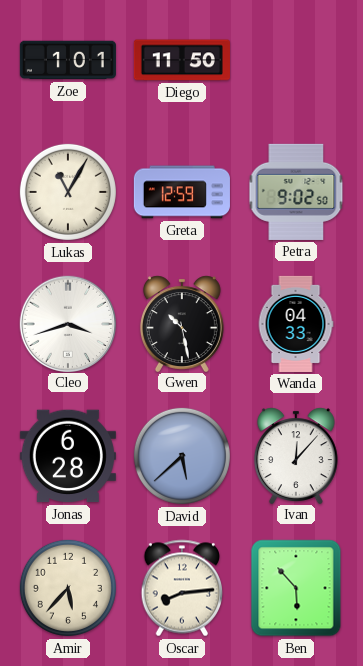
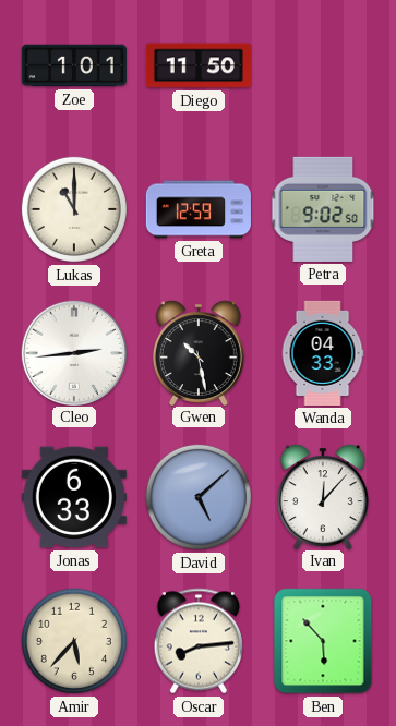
Lukas: 11:05 -> 11:00
Cleo: 3:42 -> 2:44
Jonas: 6:28 -> 6:33
David: 5:38 -> 5:08
